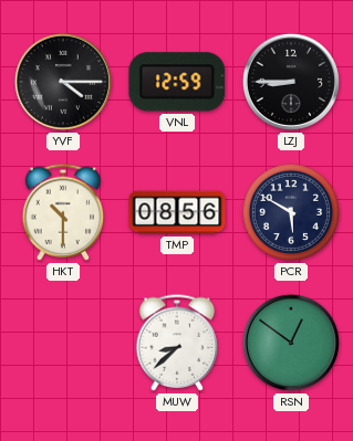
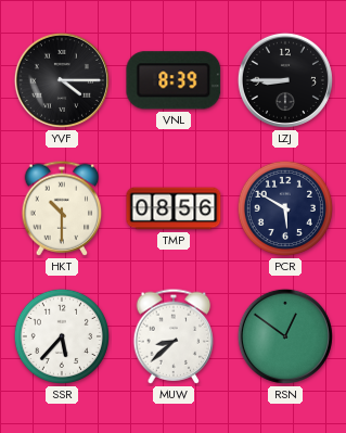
VNL: 12:59 -> 8:39
SSR: none -> 5:37
